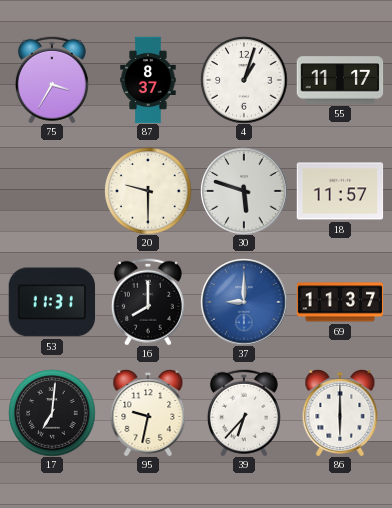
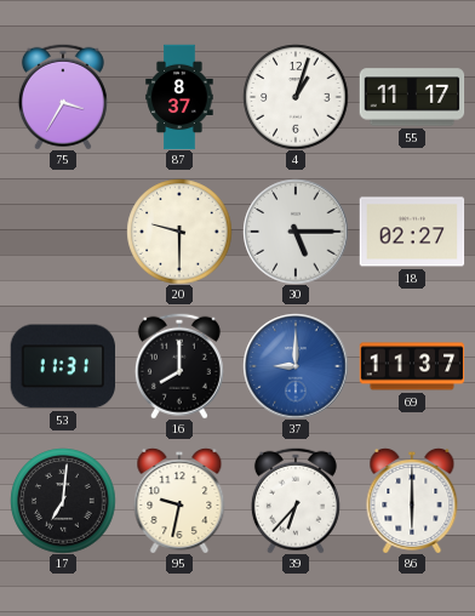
30: 5:48 -> 5:15
18: 11:57 -> 02:27
